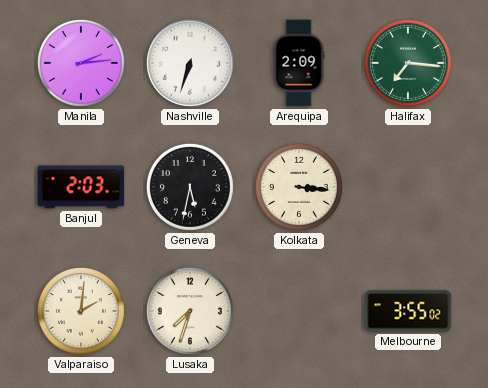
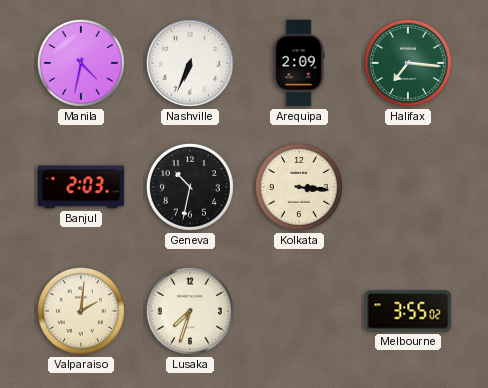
Manila: 2:14 -> 4:32
Nashville: 6:33 -> 6:34
Geneva: 5:32 -> 10:32
